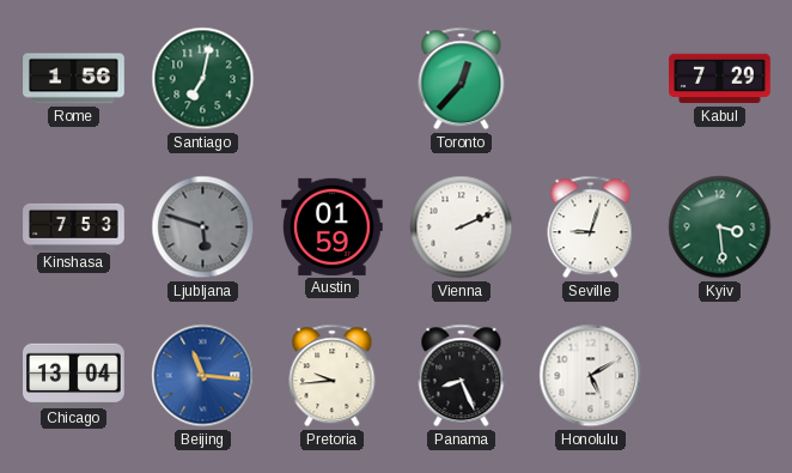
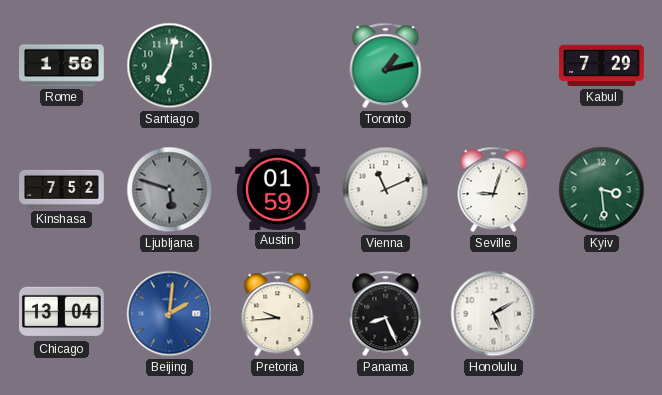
Toronto: 12:37 -> 1:13
Kinshasa: 7:53 -> 7:52
Vienna: 2:11 -> 11:11
Beijing: 11:16 -> 2:01
